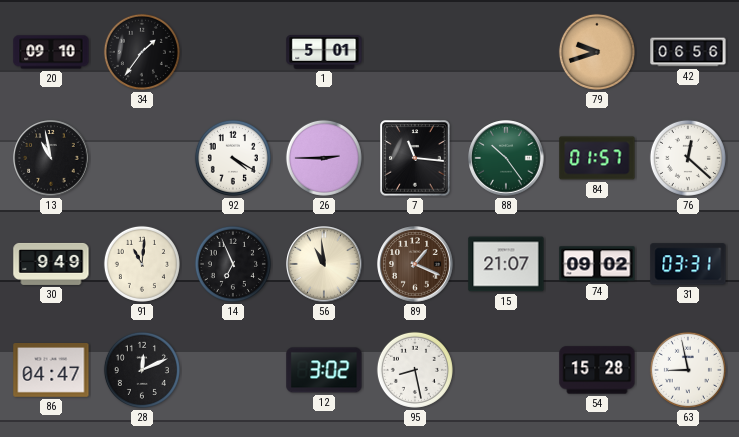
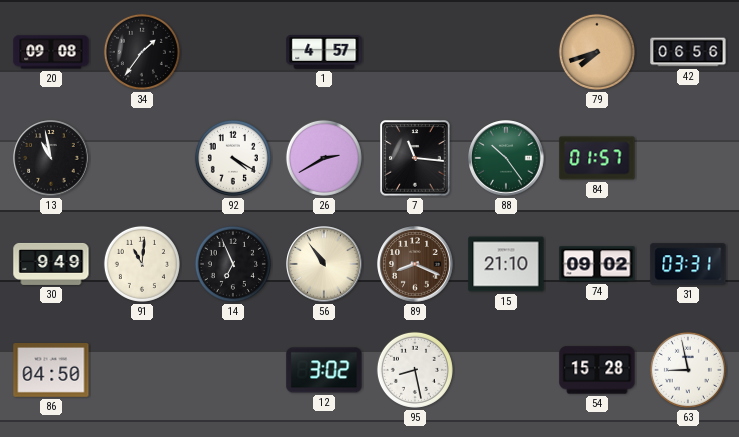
20: 09:10 -> 09:08
1: 5:01 -> 4:57
79: 9:42 -> 7:42
26: 2:45 -> 2:40
76: 12:22 -> none
56: 10:59 -> 10:54
89: 1:19 -> 8:19
15: 21:07 -> 21:10
86: 04:47 -> 04:50
28: 12:11 -> none
